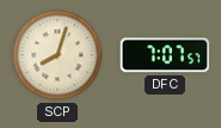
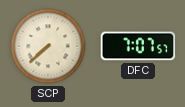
SCP: 8:03 -> 7:38
